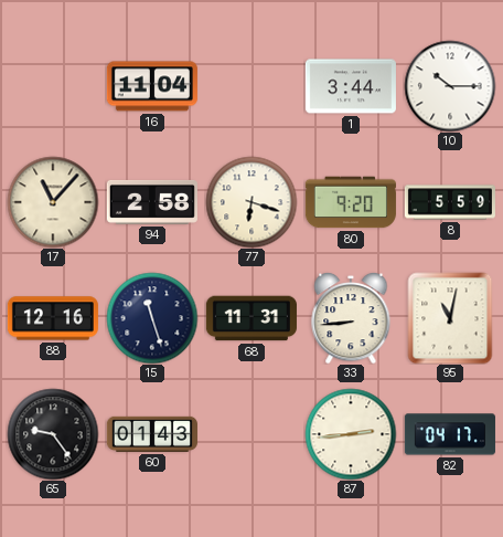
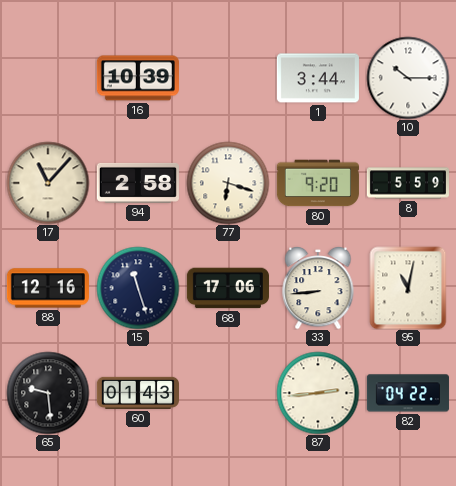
16: 11:04 -> 10:39
68: 11:31 -> 17:06
65: 9:24 -> 9:29
82: 04:17 -> 04:22
